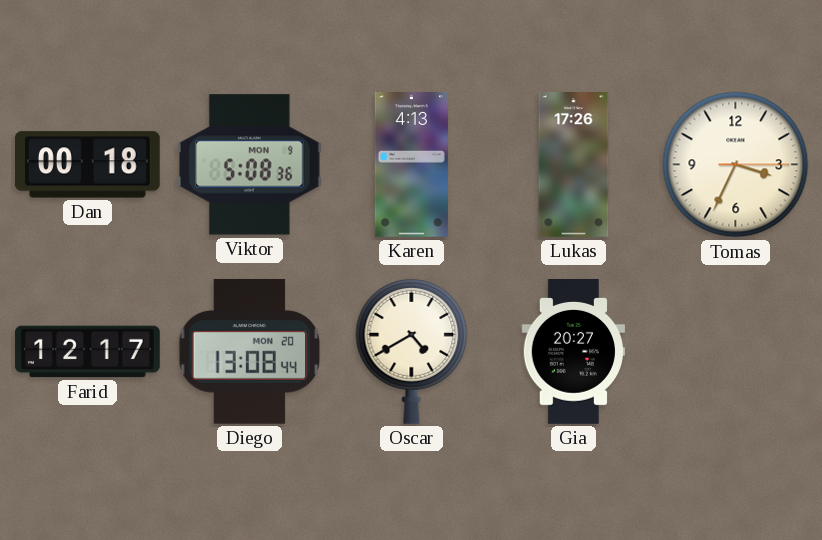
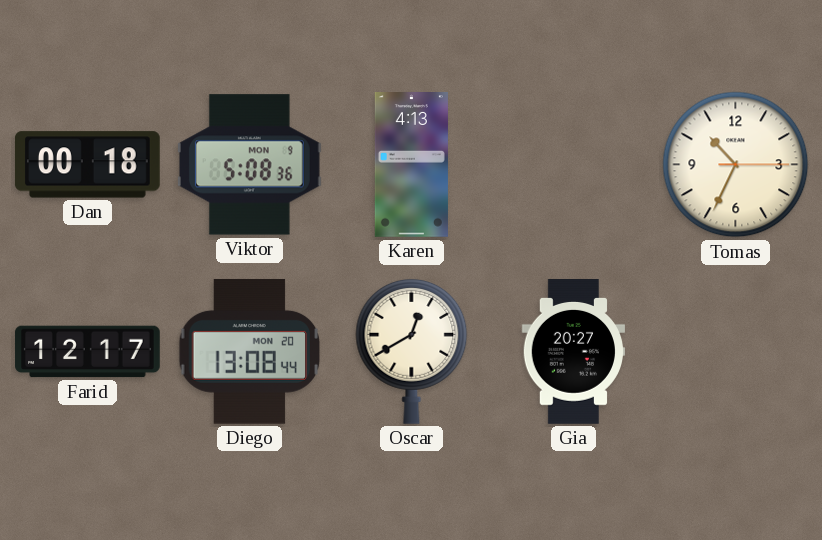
Lukas: 17:26 -> none
Tomas: 3:34 -> 10:34
Oscar: 4:40 -> 12:40
